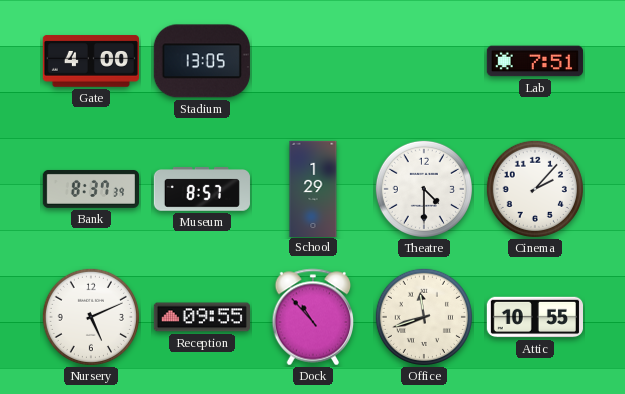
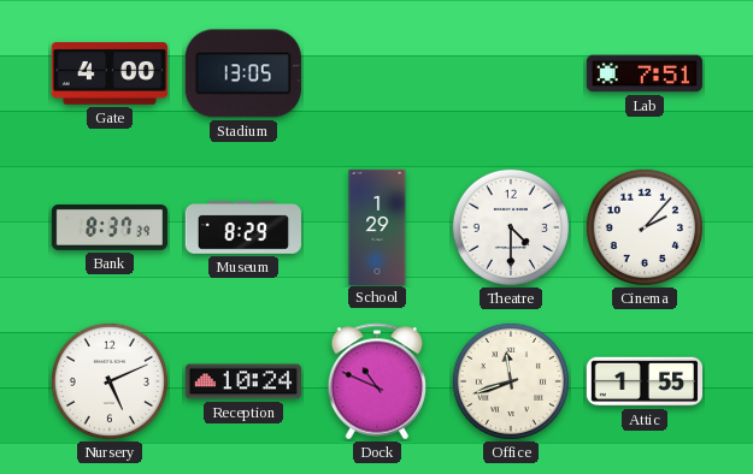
Museum: 8:57 -> 8:29
Reception: 09:55 -> 10:24
Dock: 10:53 -> 10:49
Attic: 10:55 -> 1:55
